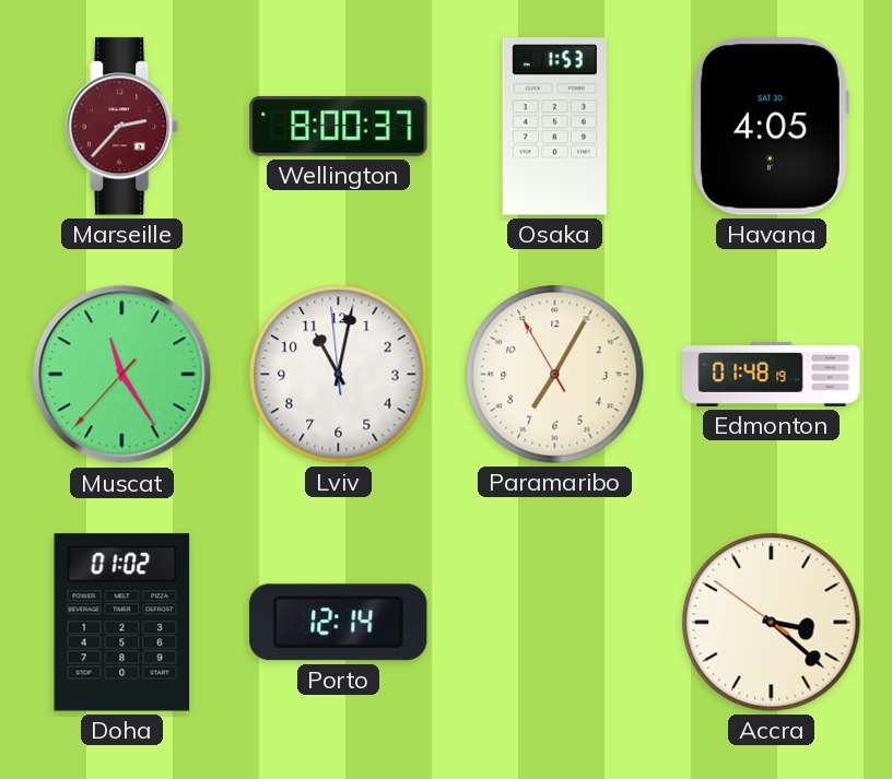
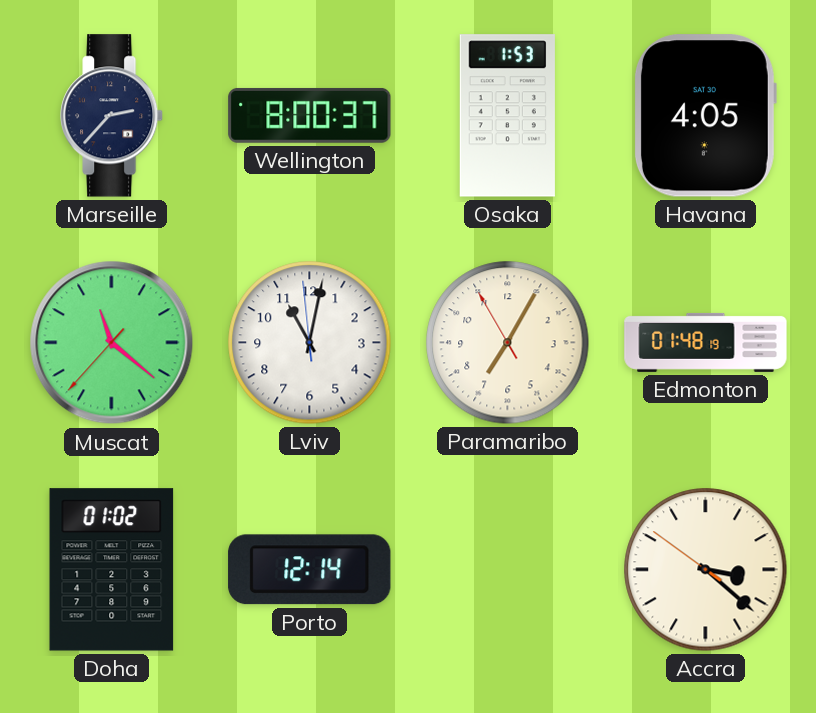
Marseille dial: burgundy -> navy
Muscat: 11:24 -> 11:21
